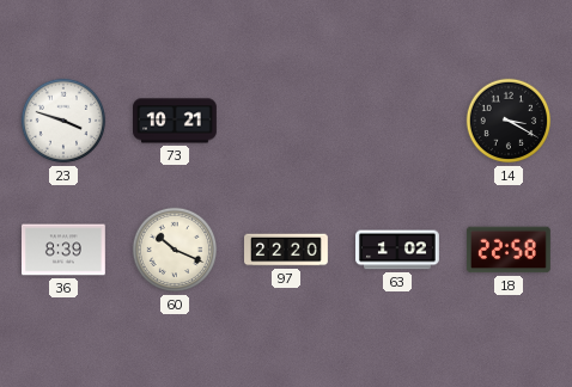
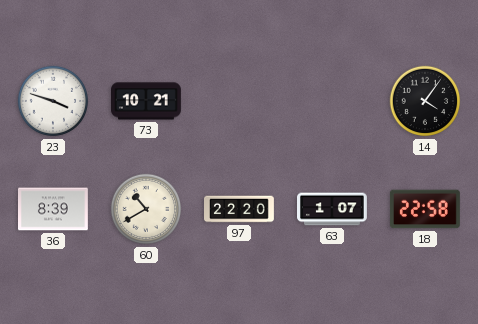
14: 3:20 -> 4:06
60: 10:19 -> 10:40
63: 1:02 -> 1:07
